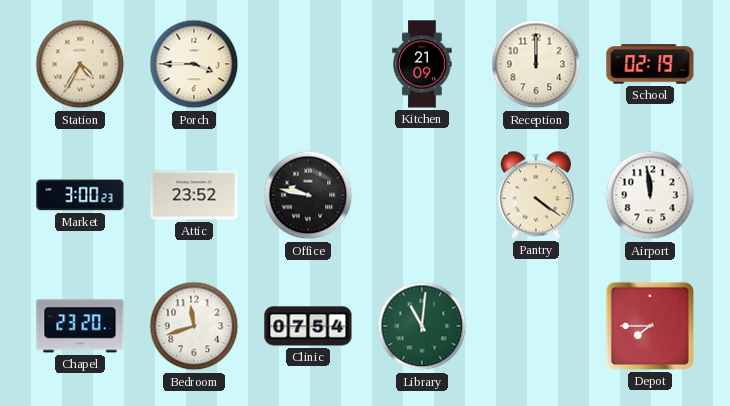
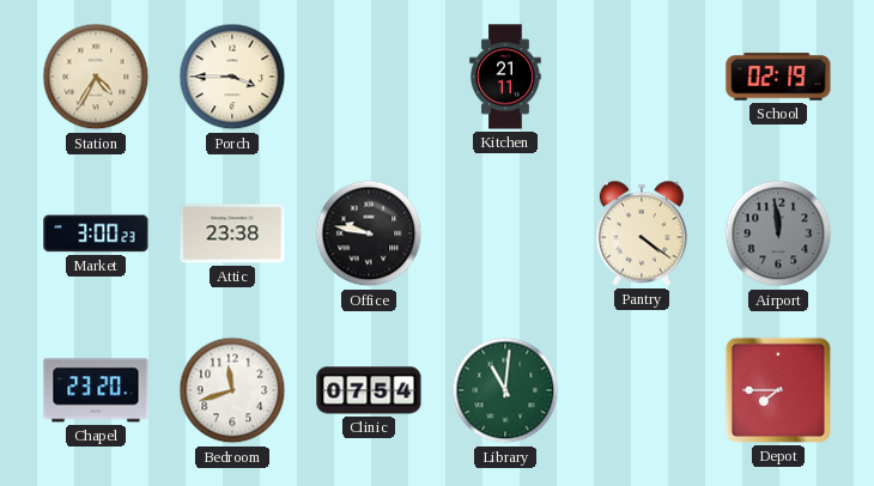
Kitchen: 21:09 -> 21:11
Reception: 12:00 -> none
Attic: 23:52 -> 23:38
Airport dial: white -> grey
